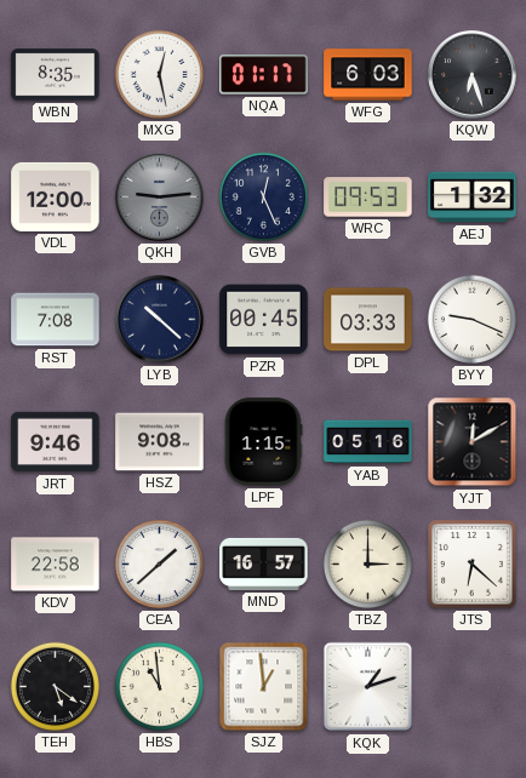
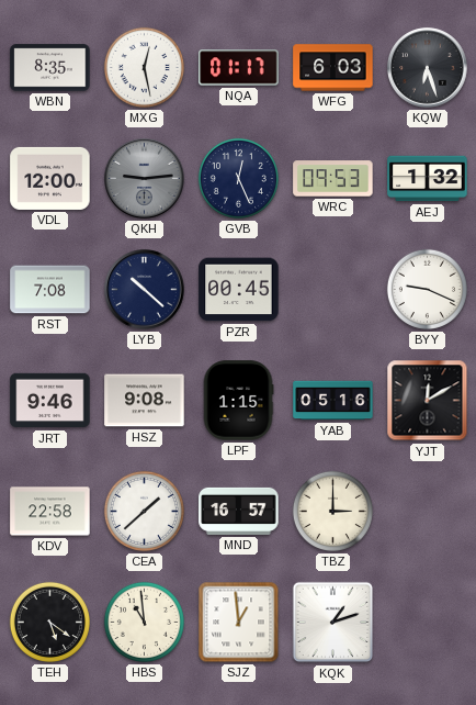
DPL: 03:33 -> none
JTS: 6:22 -> none
